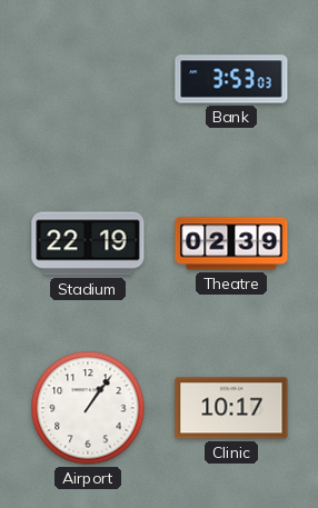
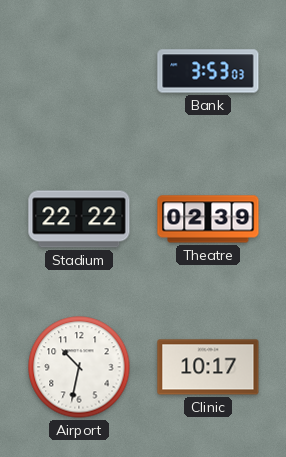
Stadium: 22:19 -> 22:22
Airport: 1:06 -> 10:32
